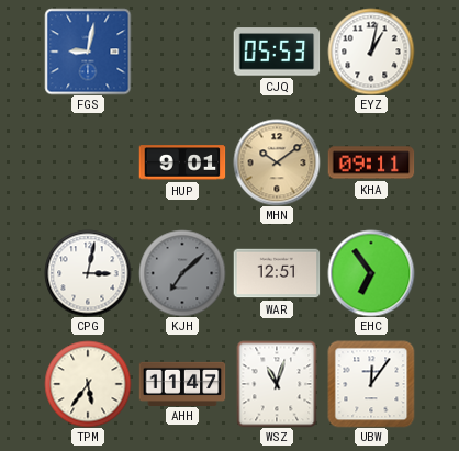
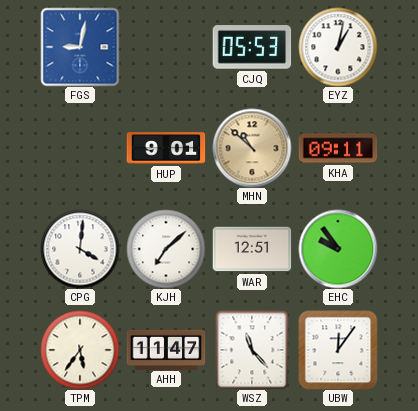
MHN: 10:09 -> 10:52
CPG: 3:02 -> 4:01
KJH dial: grey -> white
EHC: 6:54 -> 9:54
WSZ: 11:03 -> 11:23
